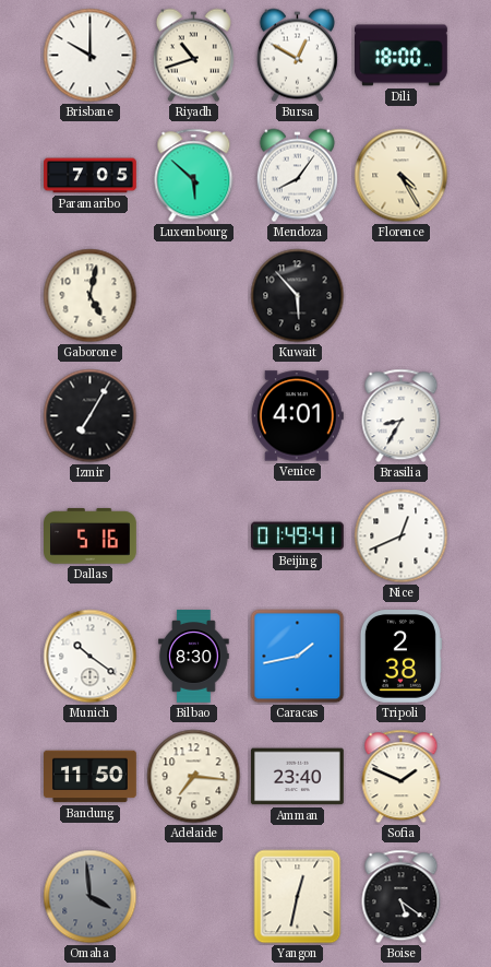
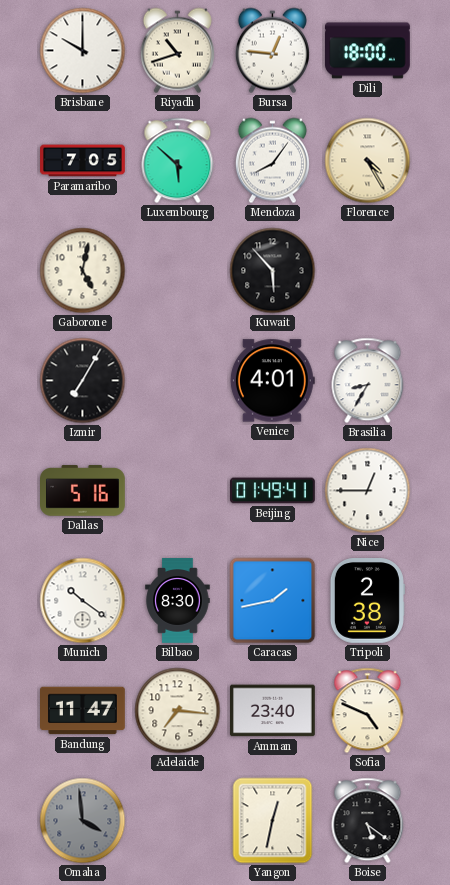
Bursa: 12:50 -> 12:46
Nice: 12:41 -> 12:45
Bandung: 11:50 -> 11:47
Sofia: 1:49 -> 4:49
